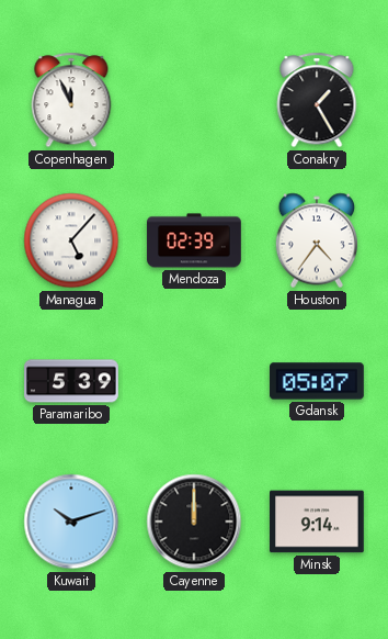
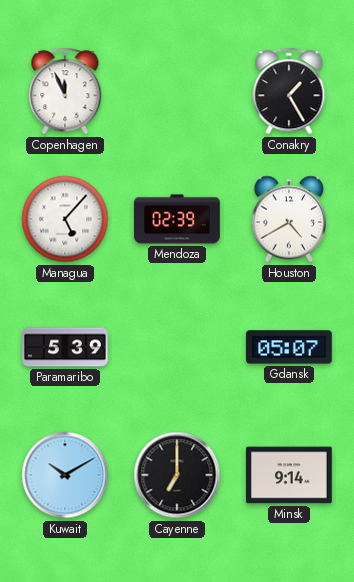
Houston: 4:36 -> 4:40
Kuwait: 10:12 -> 10:10
Cayenne: 12:00 -> 7:00
